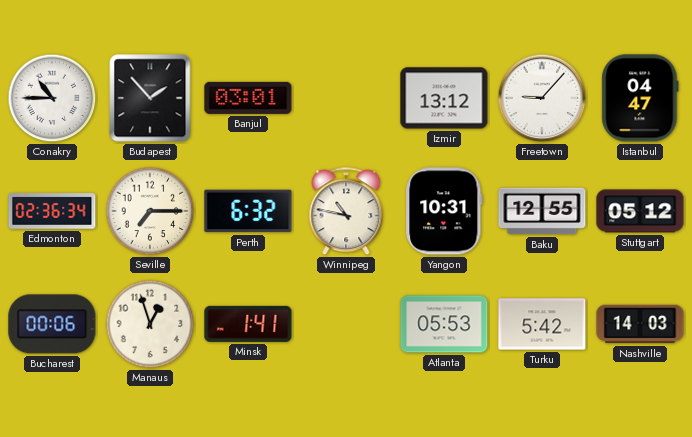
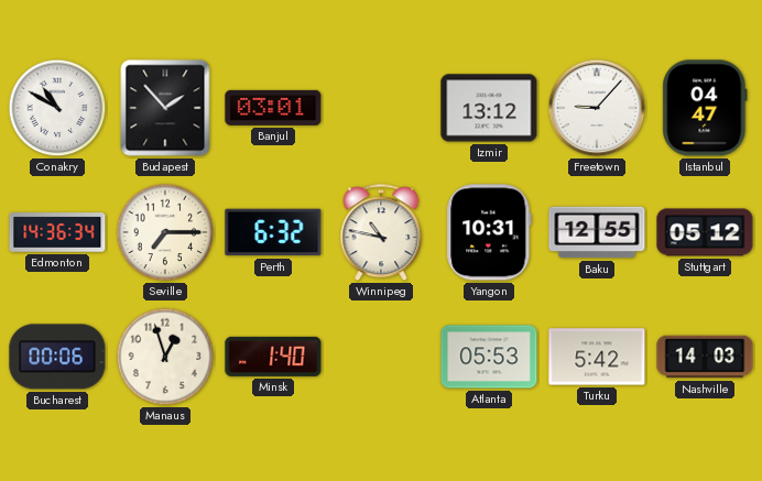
Conakry: 10:45 -> 10:50
Edmonton: 02:36 -> 14:36
Minsk: 1:41 -> 1:40
